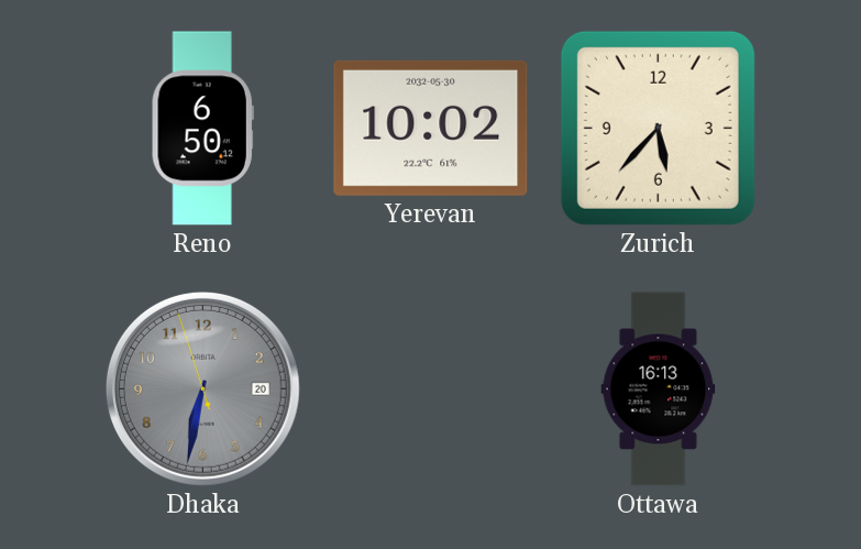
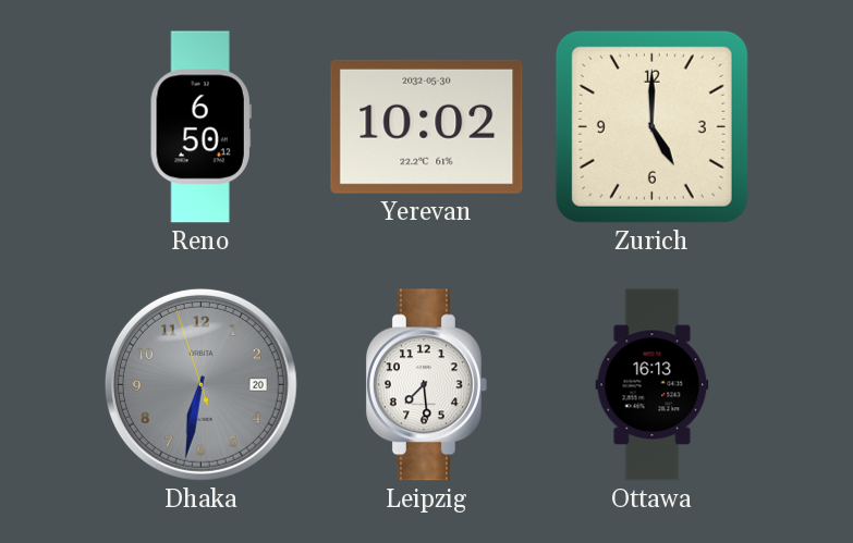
Zurich: 5:37 -> 5:00
Leipzig: none -> 7:29
